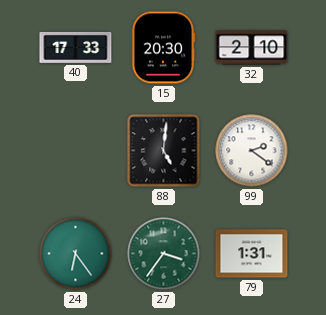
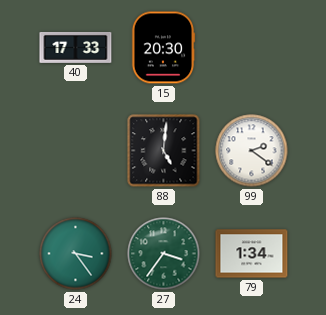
32: 2:10 -> none
24: 6:24 -> 3:24
79: 1:31 -> 1:34
